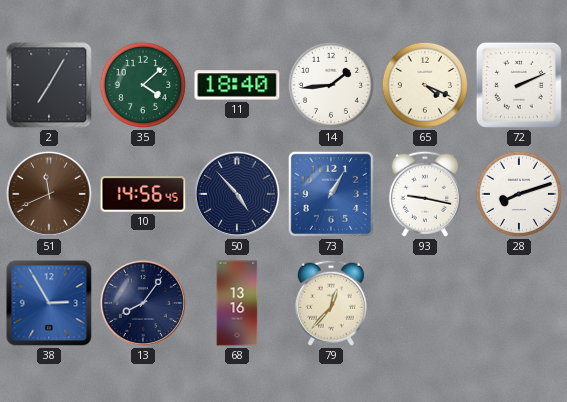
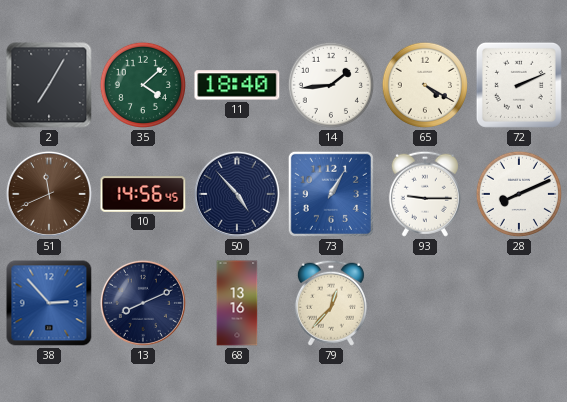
65: 4:19 -> 4:20
93: 9:17 -> 9:15
28: 8:12 -> 8:11
38: 2:55 -> 2:53
13: 8:06 -> 8:11
